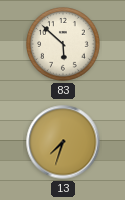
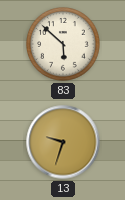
13: 7:33 -> 9:33
